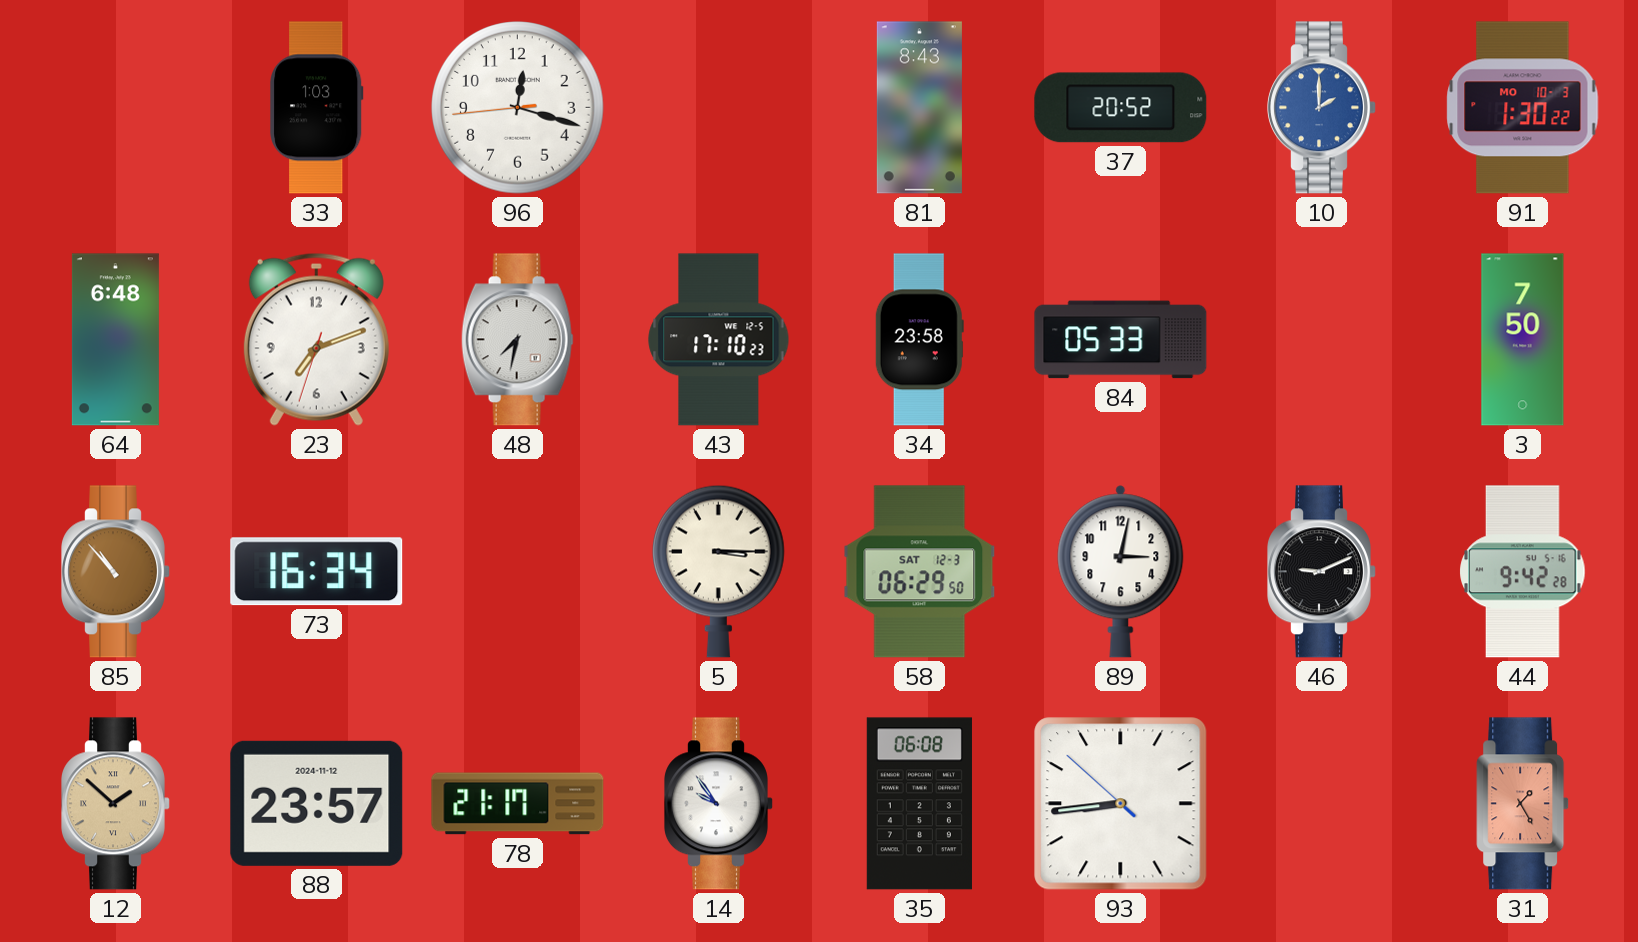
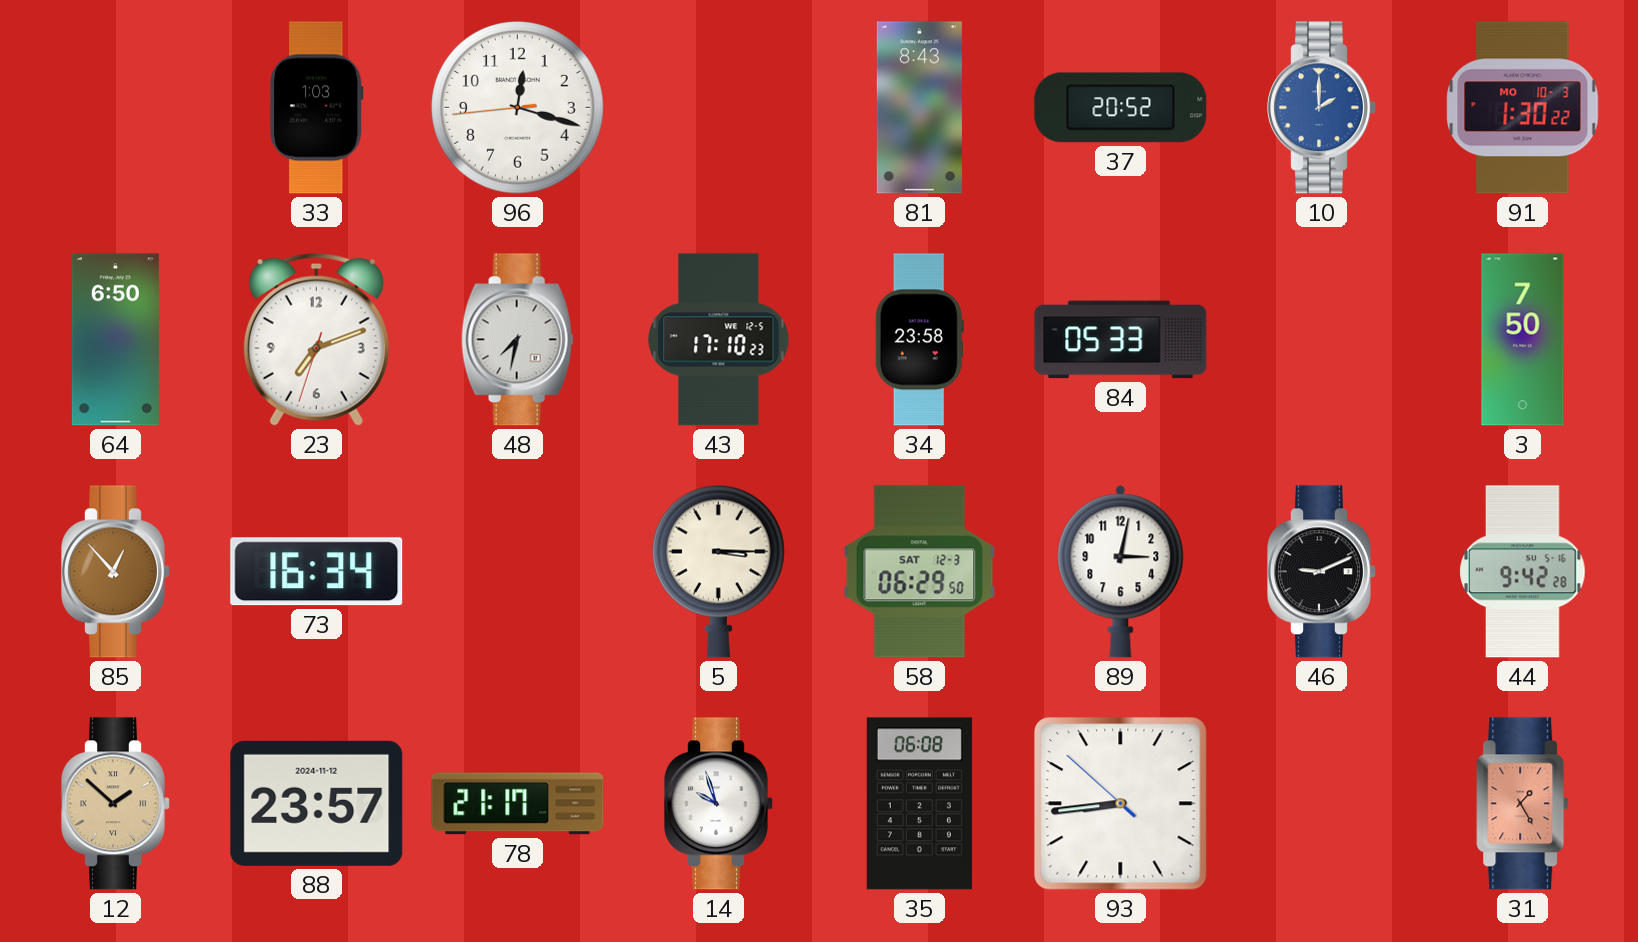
64: 6:48 -> 6:50
85: 10:53 -> 12:53
14: 9:54 -> 9:57
